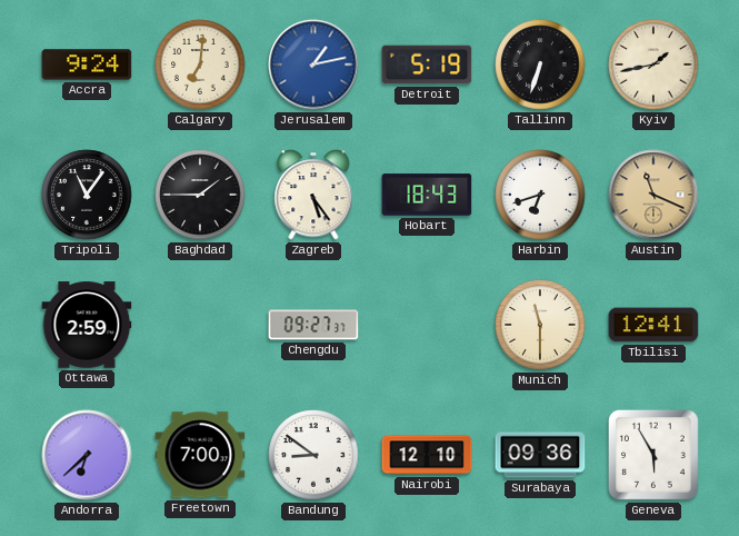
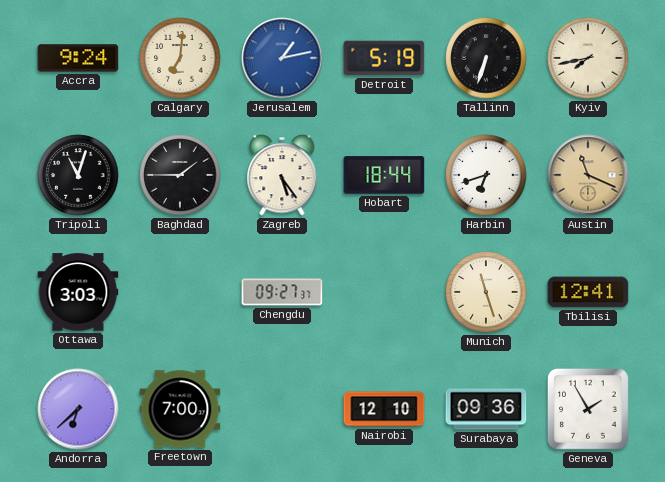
Kyiv: 1:43 -> 7:43
Tripoli: 11:06 -> 11:03
Hobart: 18:43 -> 18:44
Ottawa: 2:59 -> 3:03
Munich: 11:30 -> 11:27
Bandung: 8:51 -> none
Geneva: 5:55 -> 1:55
